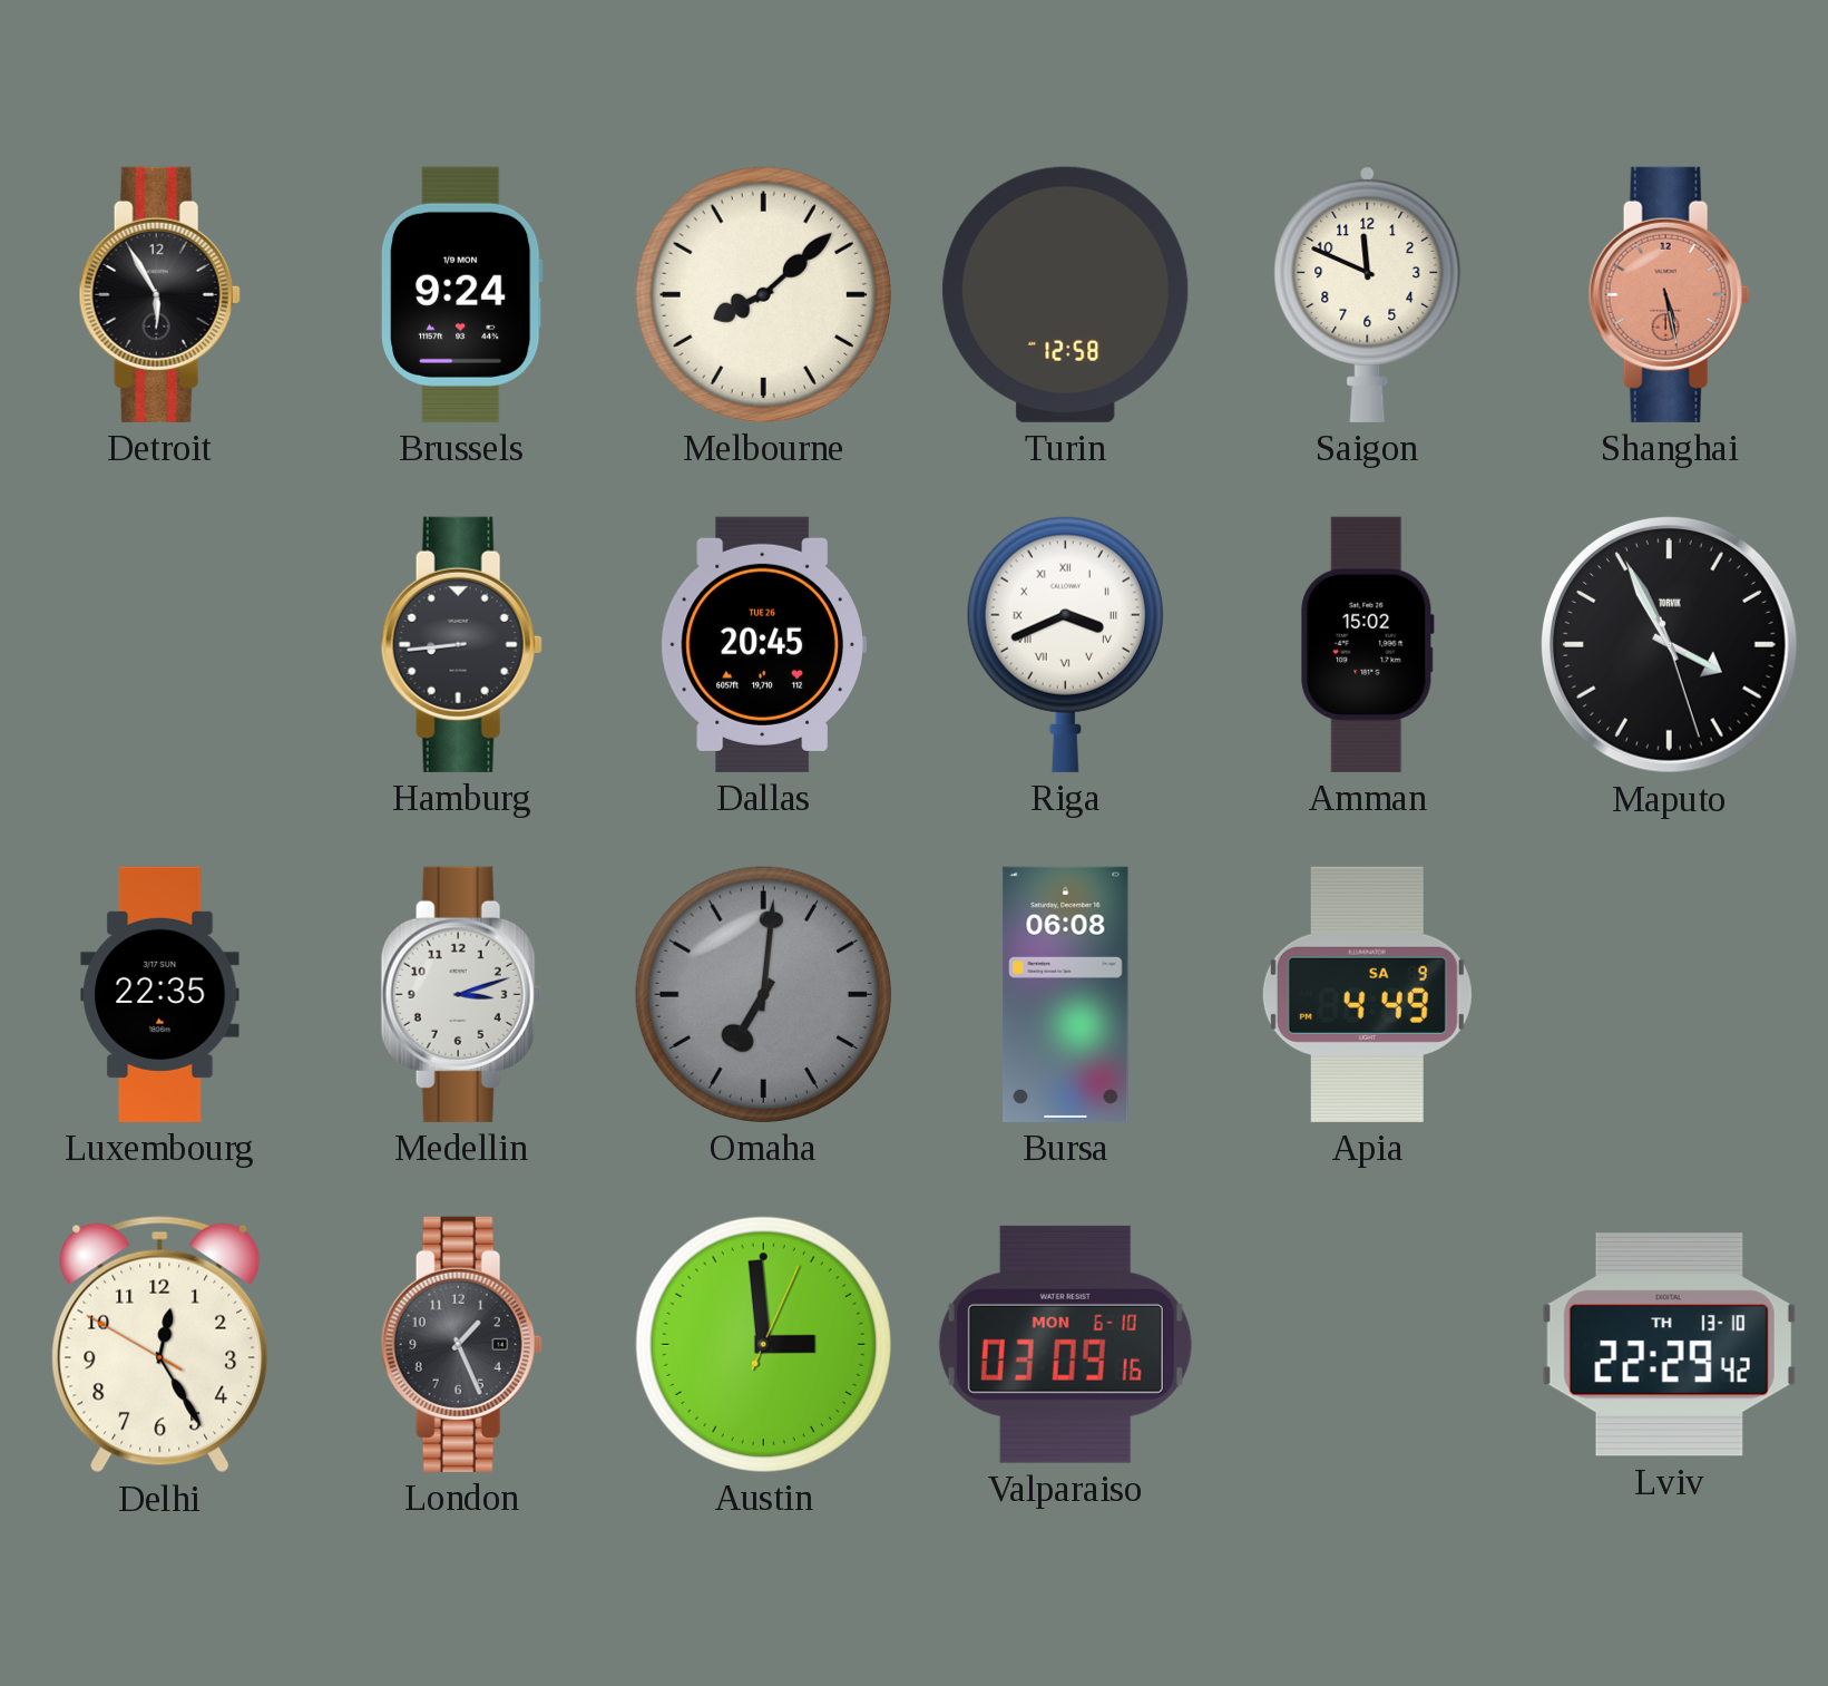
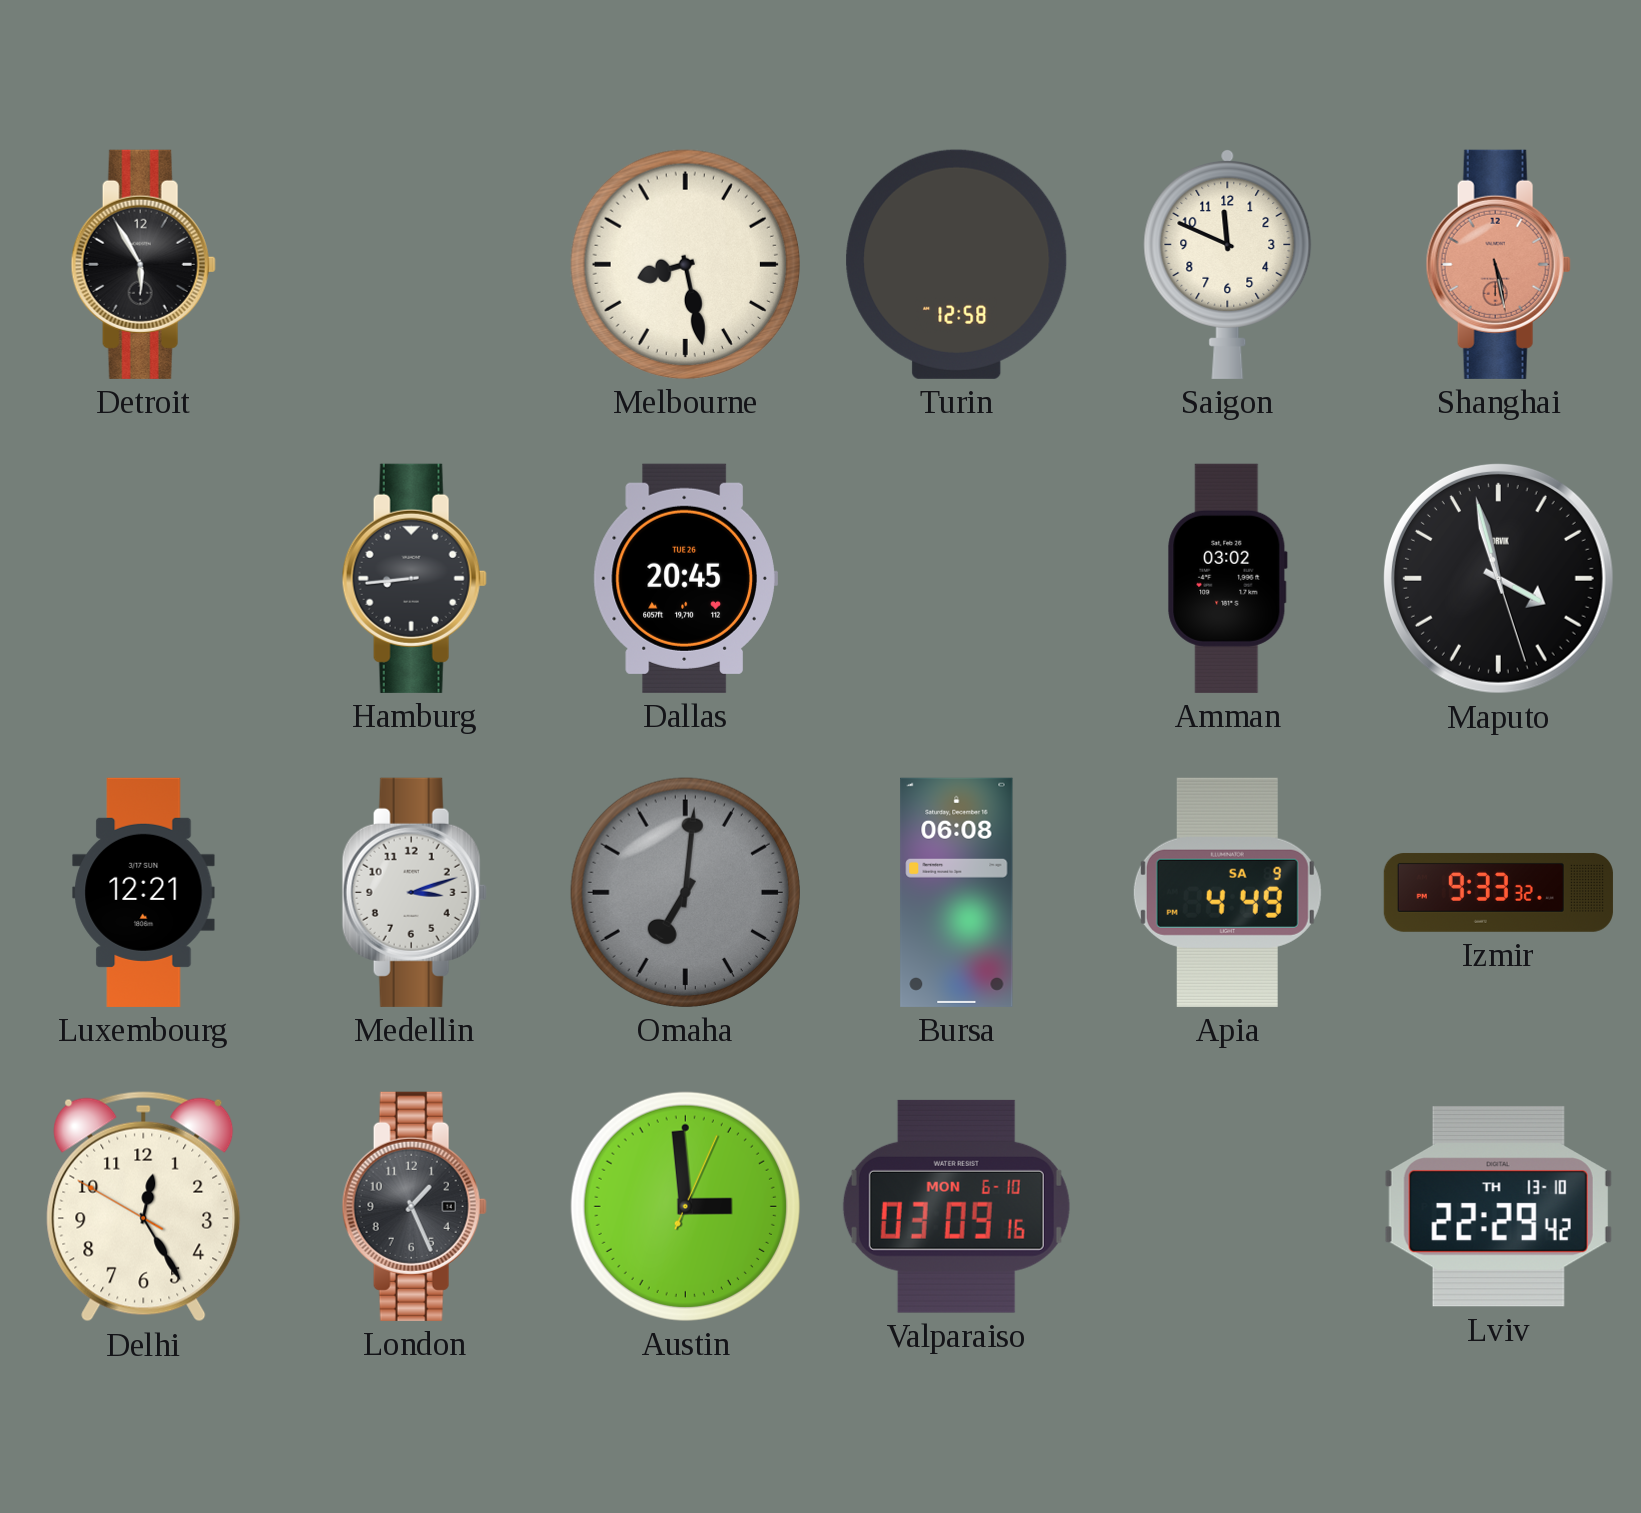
Brussels: 9:24 -> none
Melbourne: 8:08 -> 8:28
Riga: 3:41 -> none
Amman: 15:02 -> 03:02
Maputo: 3:55 -> 3:57
Luxembourg: 22:35 -> 12:21
Izmir: none -> 9:33
